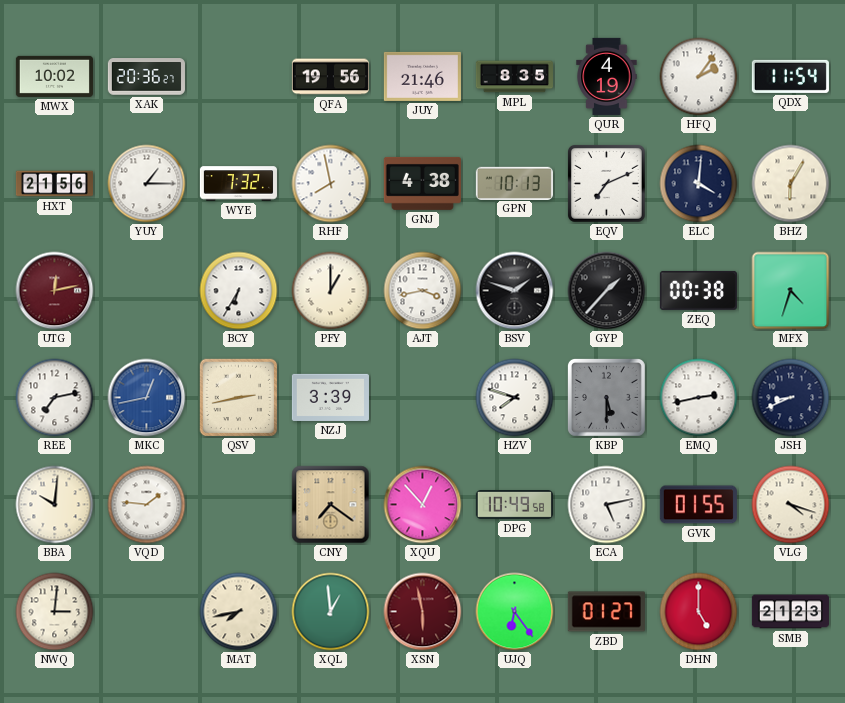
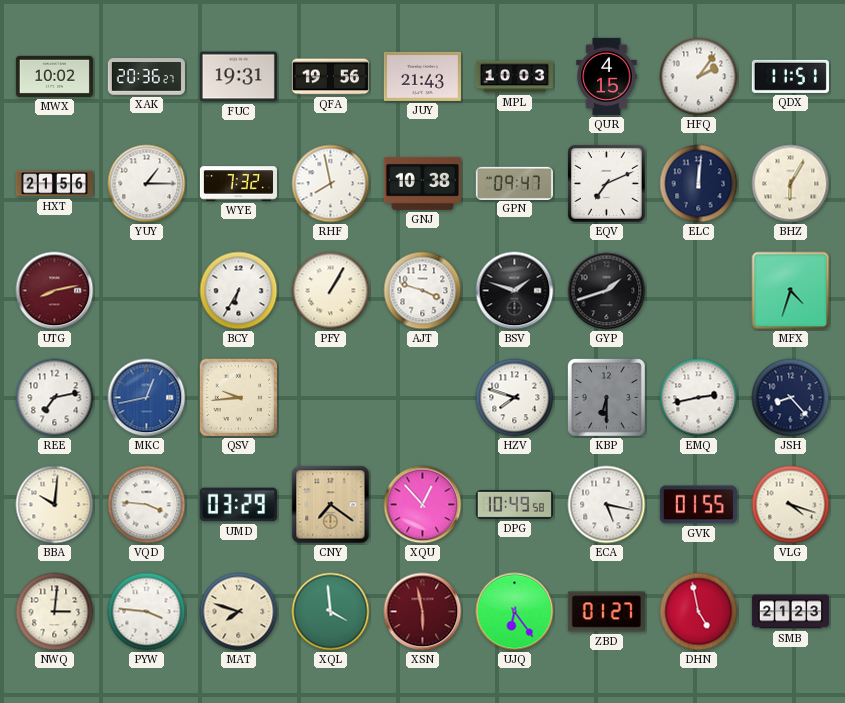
FUC: none -> 19:31
JUY: 21:46 -> 21:43
MPL: 8:35 -> 10:03
QUR: 4:19 -> 4:15
QDX: 11:54 -> 11:51
GNJ: 4:38 -> 10:38
GPN: 10:13 -> 09:47
ELC: 4:01 -> 12:01
UTG: 12:13 -> 8:13
PFY: 1:00 -> 1:05
AJT: 3:43 -> 3:48
GYP: 1:37 -> 1:42
ZEQ: 00:38 -> none
QSV: 2:43 -> 9:44
NZJ: 3:39 -> none
KBP: 5:30 -> 6:30
JSH: 8:41 -> 8:23
VQD: 1:46 -> 3:46
UMD: none -> 03:29
ECA: 5:13 -> 5:17
PYW: none -> 3:46
MAT: 7:43 -> 7:48
XQL: 12:59 -> 3:59
DHN: 5:00 -> 4:58
